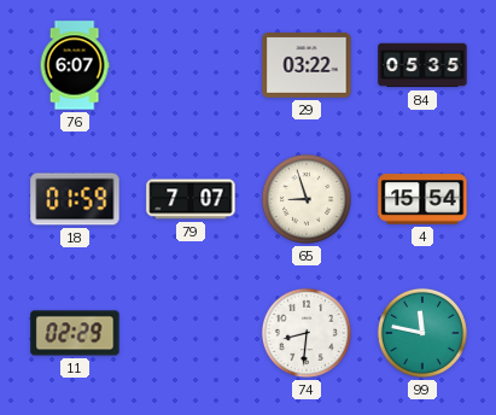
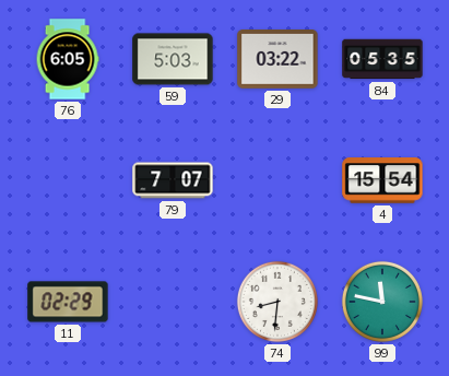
76: 6:07 -> 6:05
59: none -> 5:03
18: 01:59 -> none
65: 8:57 -> none
